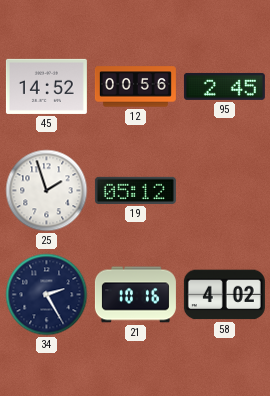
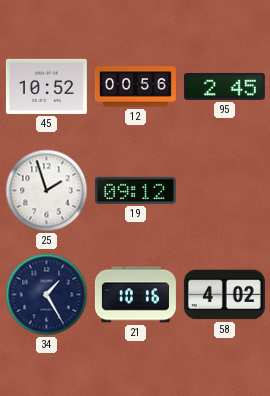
45: 14:52 -> 10:52
19: 05:12 -> 09:12
34: 2:25 -> 1:25
